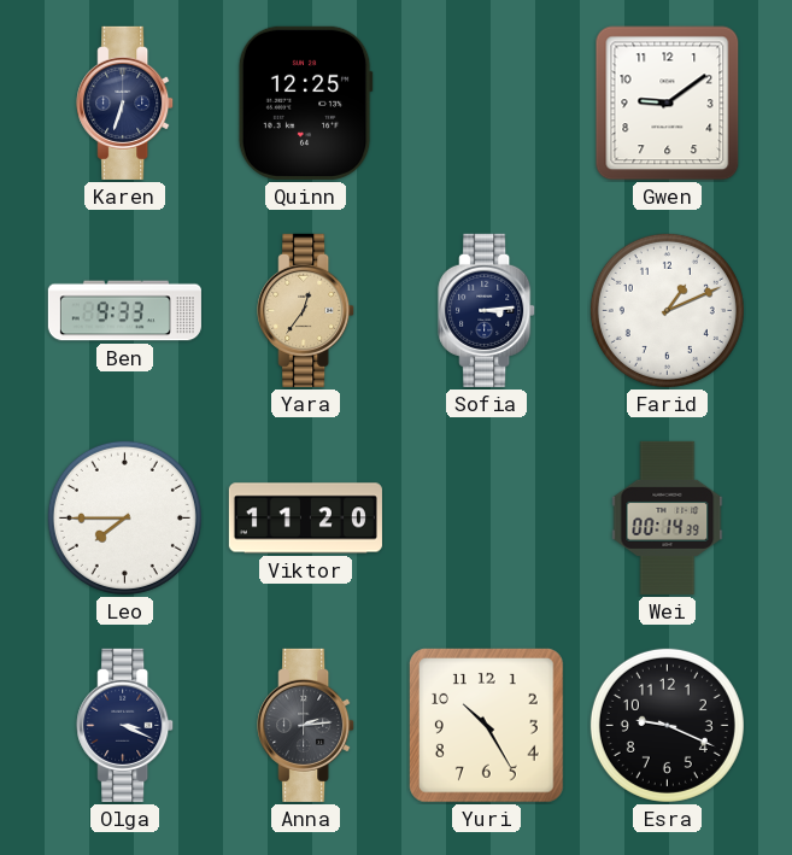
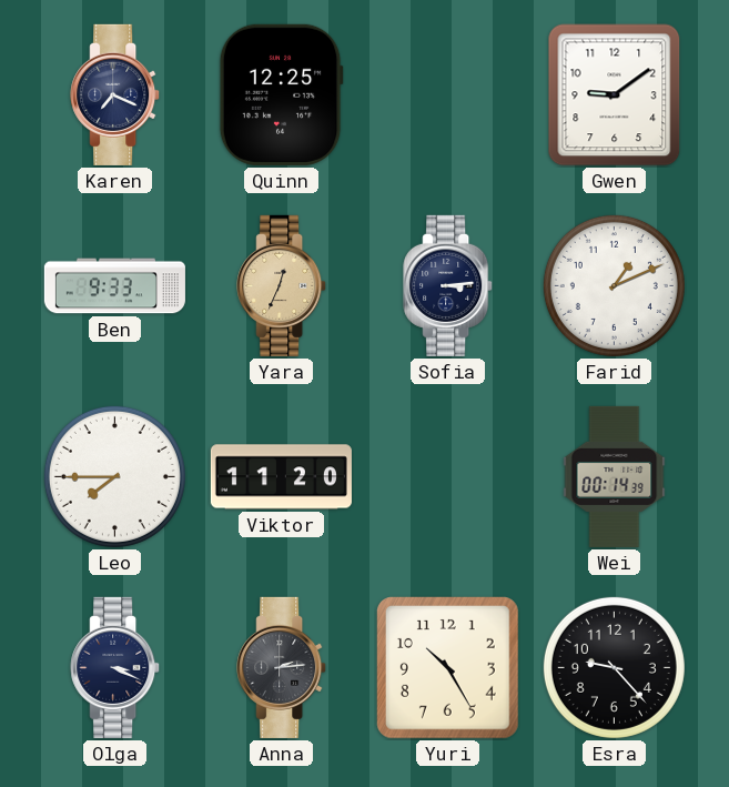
Karen: 6:33 -> 7:19
Yara: 12:36 -> 12:34
Esra: 9:19 -> 9:23
